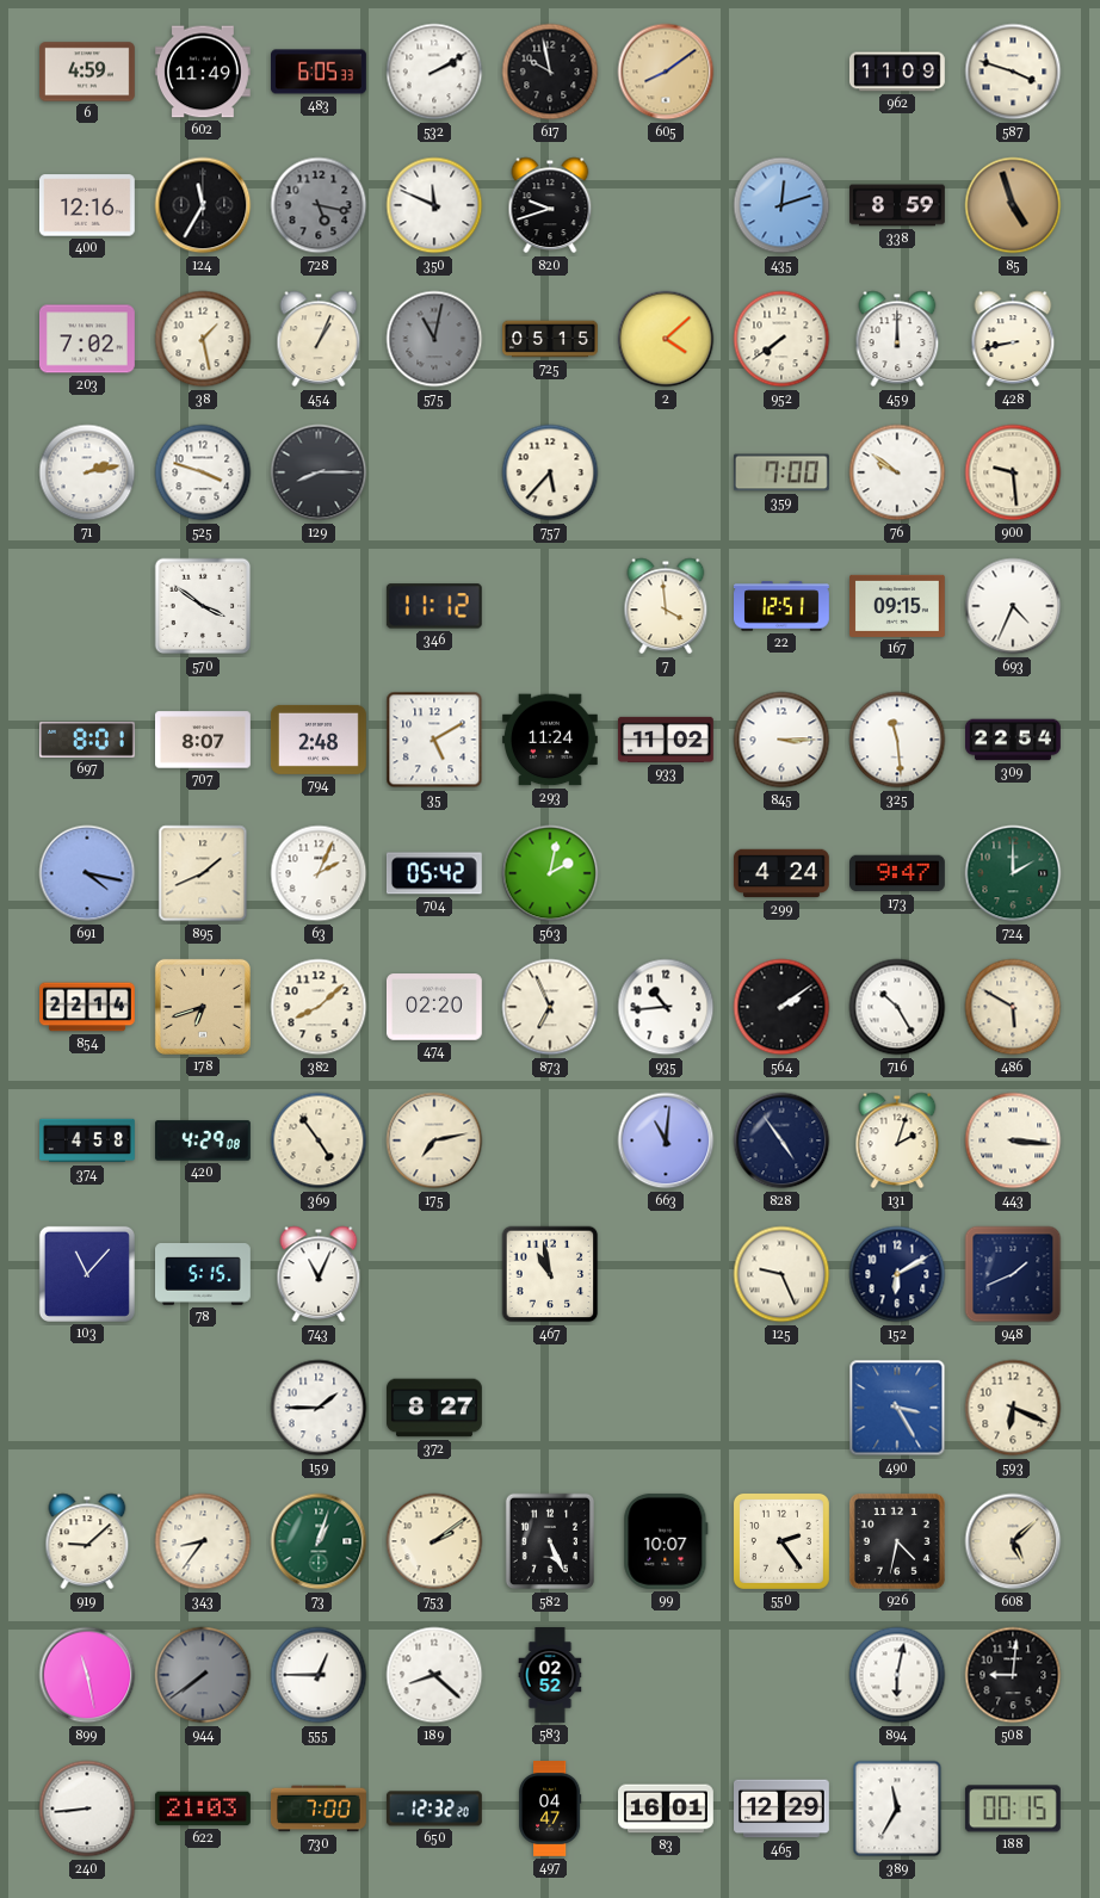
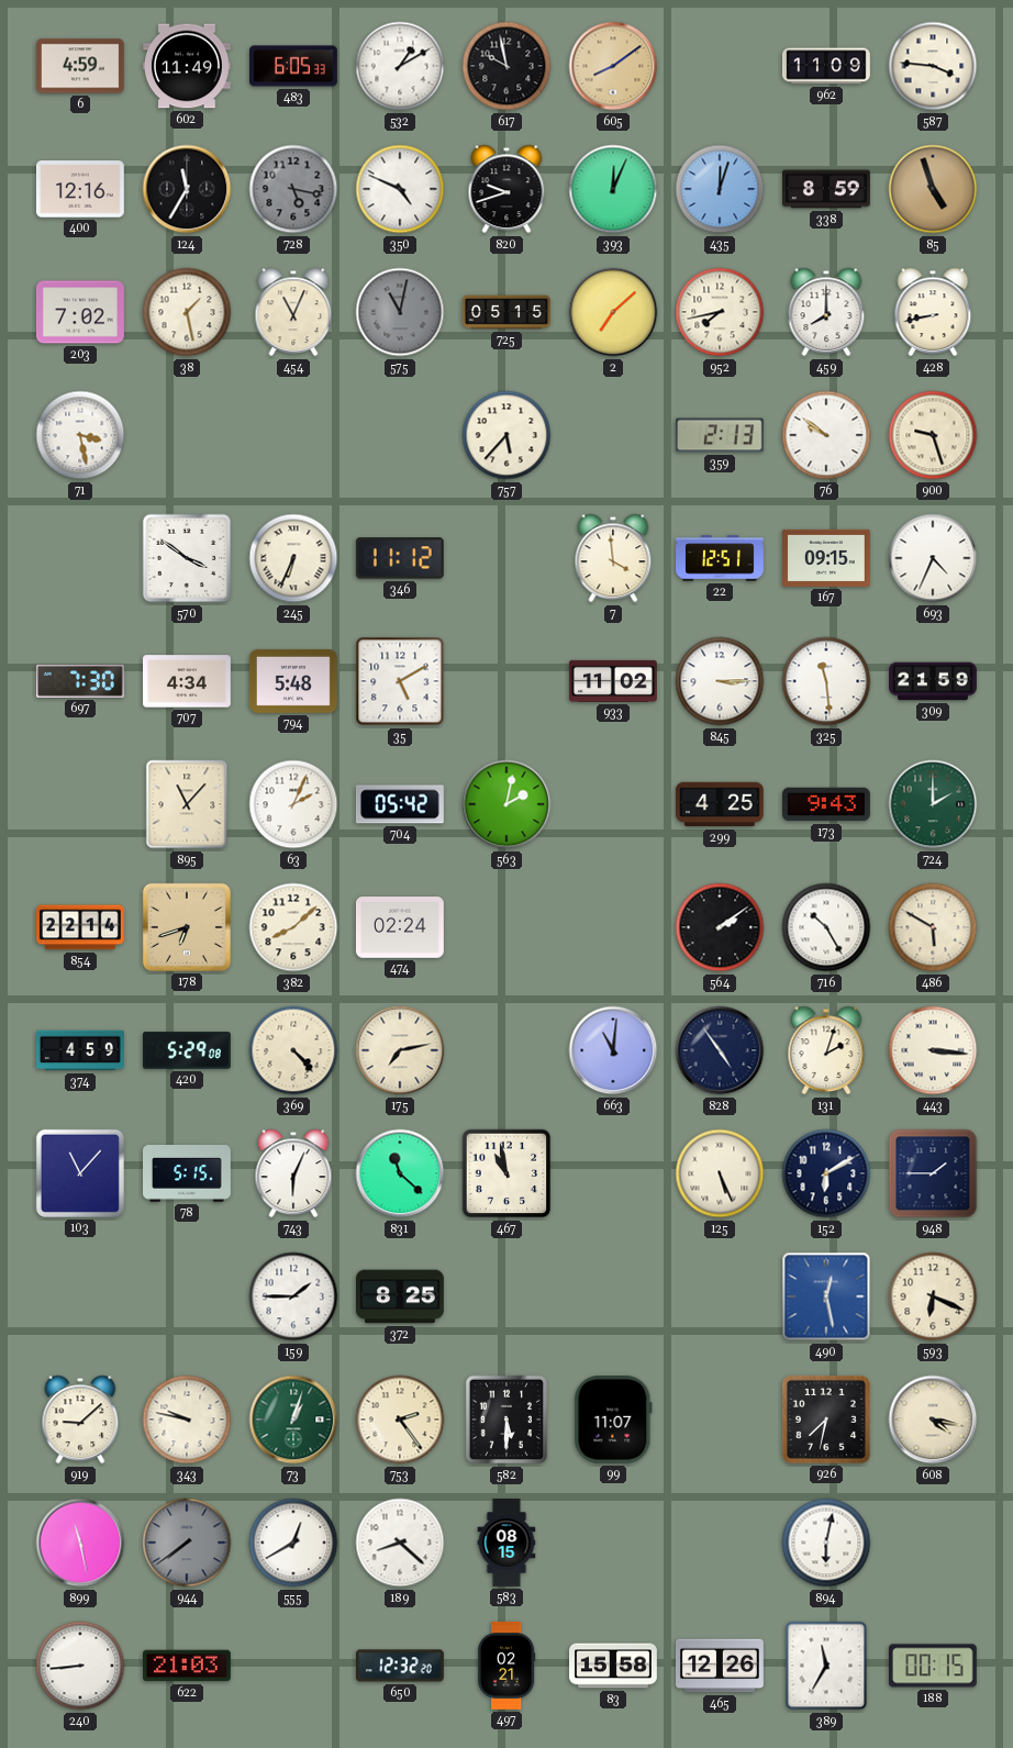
532: 2:10 -> 1:10
587: 3:48 -> 3:46
350: 11:49 -> 4:49
393: none -> 12:04
435: 12:12 -> 12:03
454: 1:04 -> 11:04
2: 4:08 -> 7:08
952: 7:39 -> 7:43
459: 12:00 -> 8:00
71: 2:13 -> 3:28
525: 3:48 -> none
129: 8:15 -> none
359: 7:00 -> 2:13
900: 9:29 -> 9:27
245: none -> 6:34
697: 8:01 -> 7:30
707: 8:07 -> 4:34
794: 2:48 -> 5:48
293: 11:24 -> none
309: 22:54 -> 21:59
691: 4:17 -> none
895: 1:41 -> 11:07
299: 4:24 -> 4:25
173: 9:47 -> 9:43
474: 02:20 -> 02:24
873: 6:56 -> none
935: 10:44 -> none
374: 4:58 -> 4:59
420: 4:29 -> 5:29
369: 4:54 -> 4:23
743: 11:04 -> 6:04
831: none -> 11:22
125: 9:26 -> 5:26
948: 1:41 -> 1:45
372: 8:27 -> 8:25
490: 3:25 -> 12:28
343: 8:36 -> 9:47
753: 2:09 -> 2:24
582: 5:26 -> 5:30
99: 10:07 -> 11:07
550: 2:24 -> none
926: 4:32 -> 7:32
608: 5:08 -> 4:17
555: 12:45 -> 12:40
583: 02:52 -> 08:15
508: 9:01 -> none
730: 7:00 -> none
497: 04:47 -> 02:21
83: 16:01 -> 15:58
465: 12:29 -> 12:26
